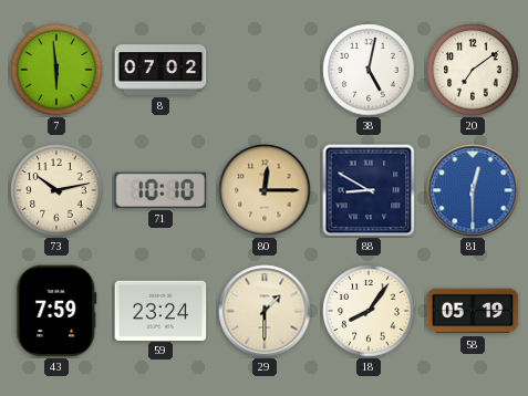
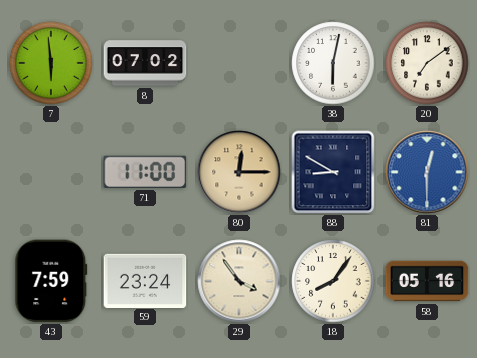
38: 5:02 -> 6:02
73: 10:13 -> none
71: 10:10 -> 11:00
29: 1:30 -> 3:54
58: 05:19 -> 05:16
